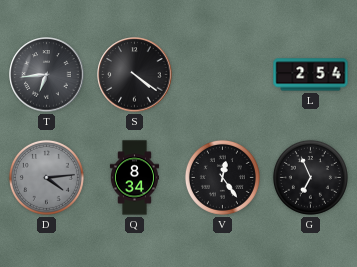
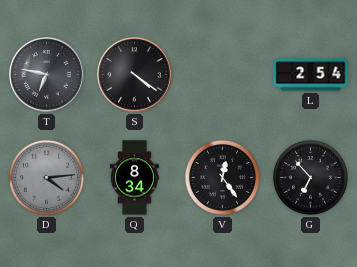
T: 6:44 -> 6:47
G: 6:56 -> 6:53
